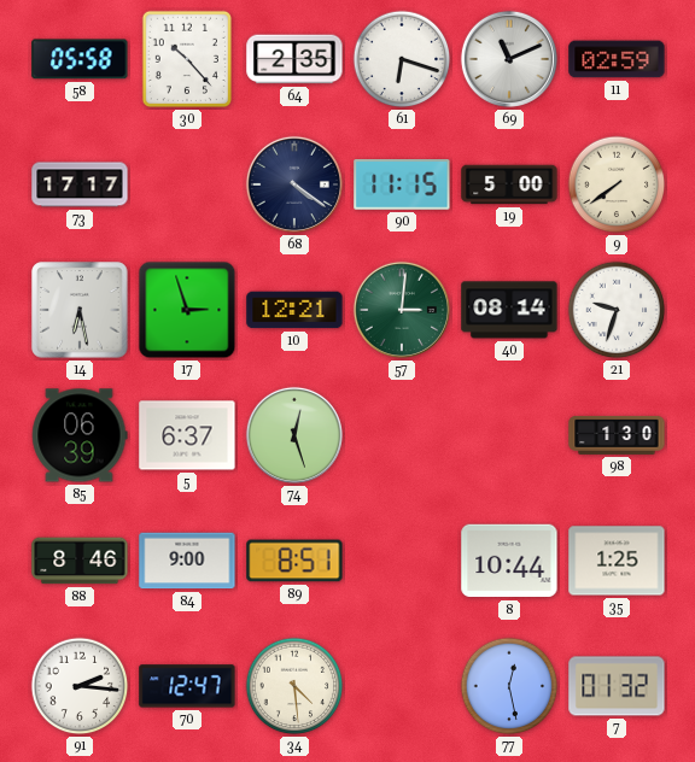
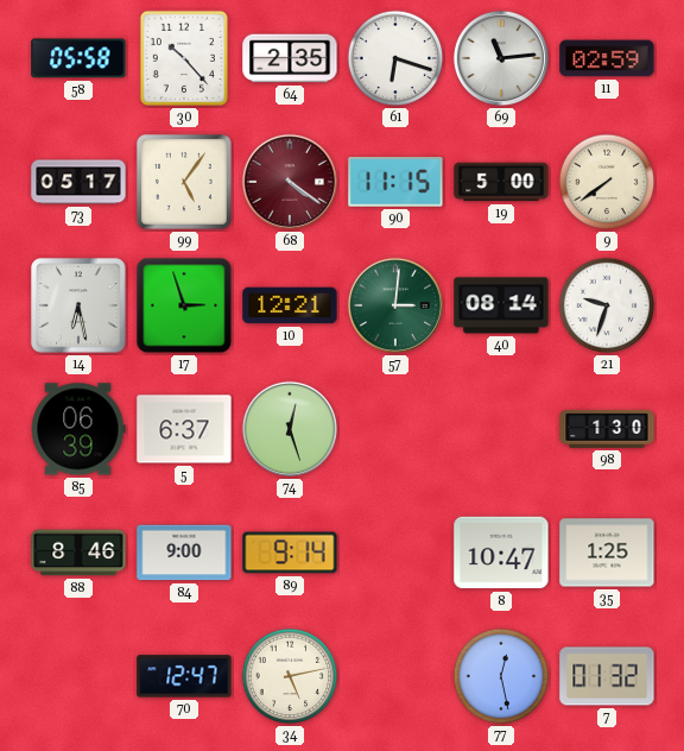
69: 11:11 -> 11:14
73: 17:17 -> 05:17
99: none -> 5:06
68 dial: navy -> burgundy
89: 8:51 -> 9:14
8: 10:44 -> 10:47
91: 2:16 -> none
34: 4:29 -> 5:13
